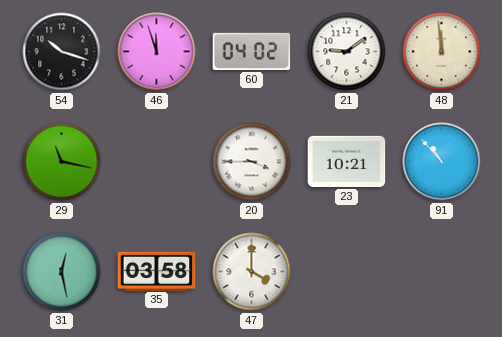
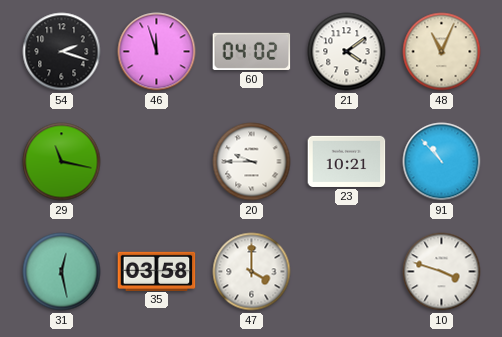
54: 10:18 -> 2:18
21: 9:09 -> 4:09
48: 11:59 -> 11:04
20: 3:45 -> 9:45
10: none -> 3:48
